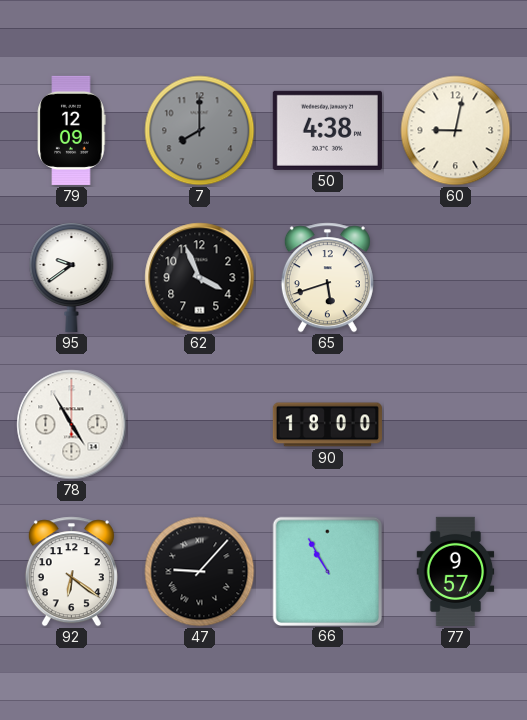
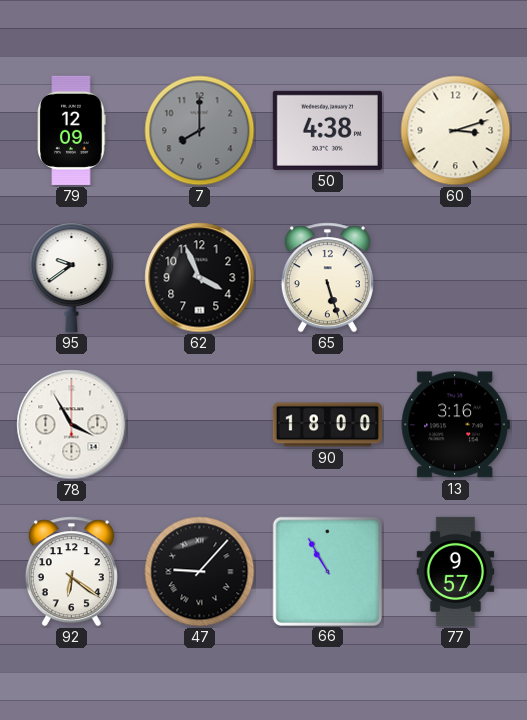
60: 9:02 -> 3:12
65: 5:42 -> 5:27
78: 4:55 -> 3:55
13: none -> 3:16
